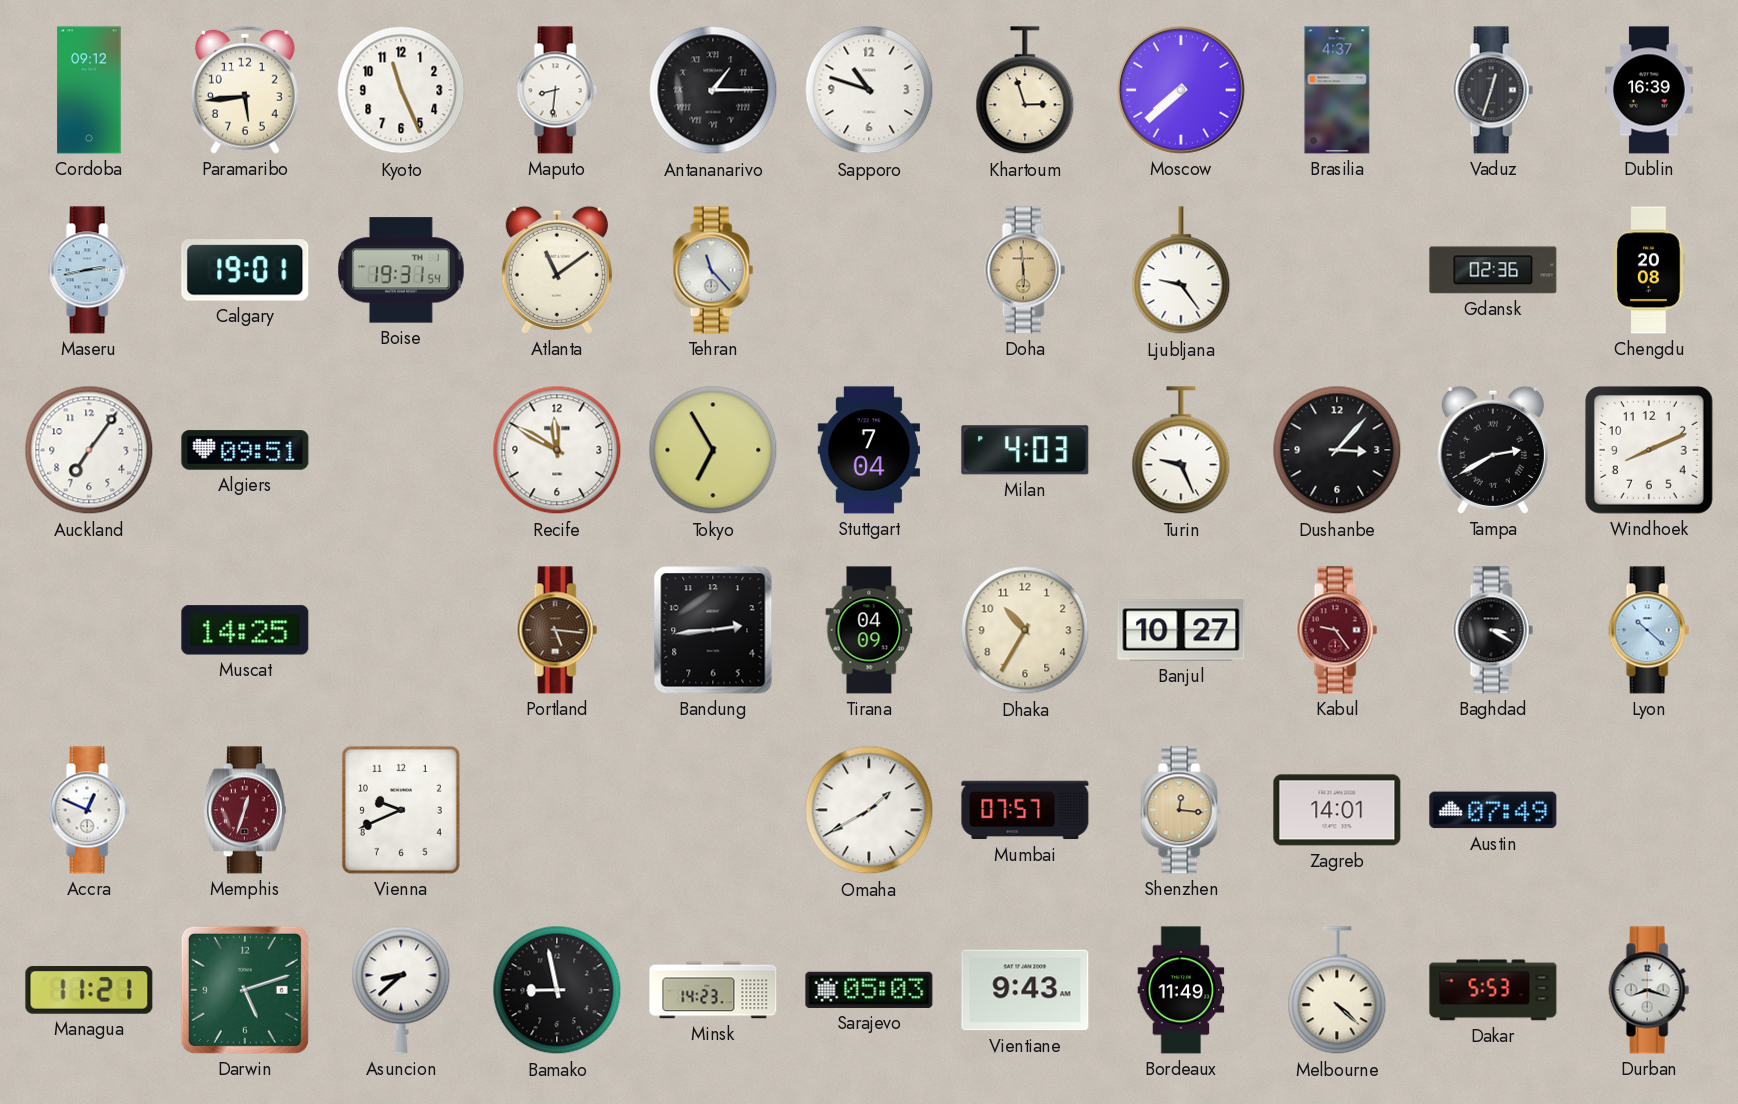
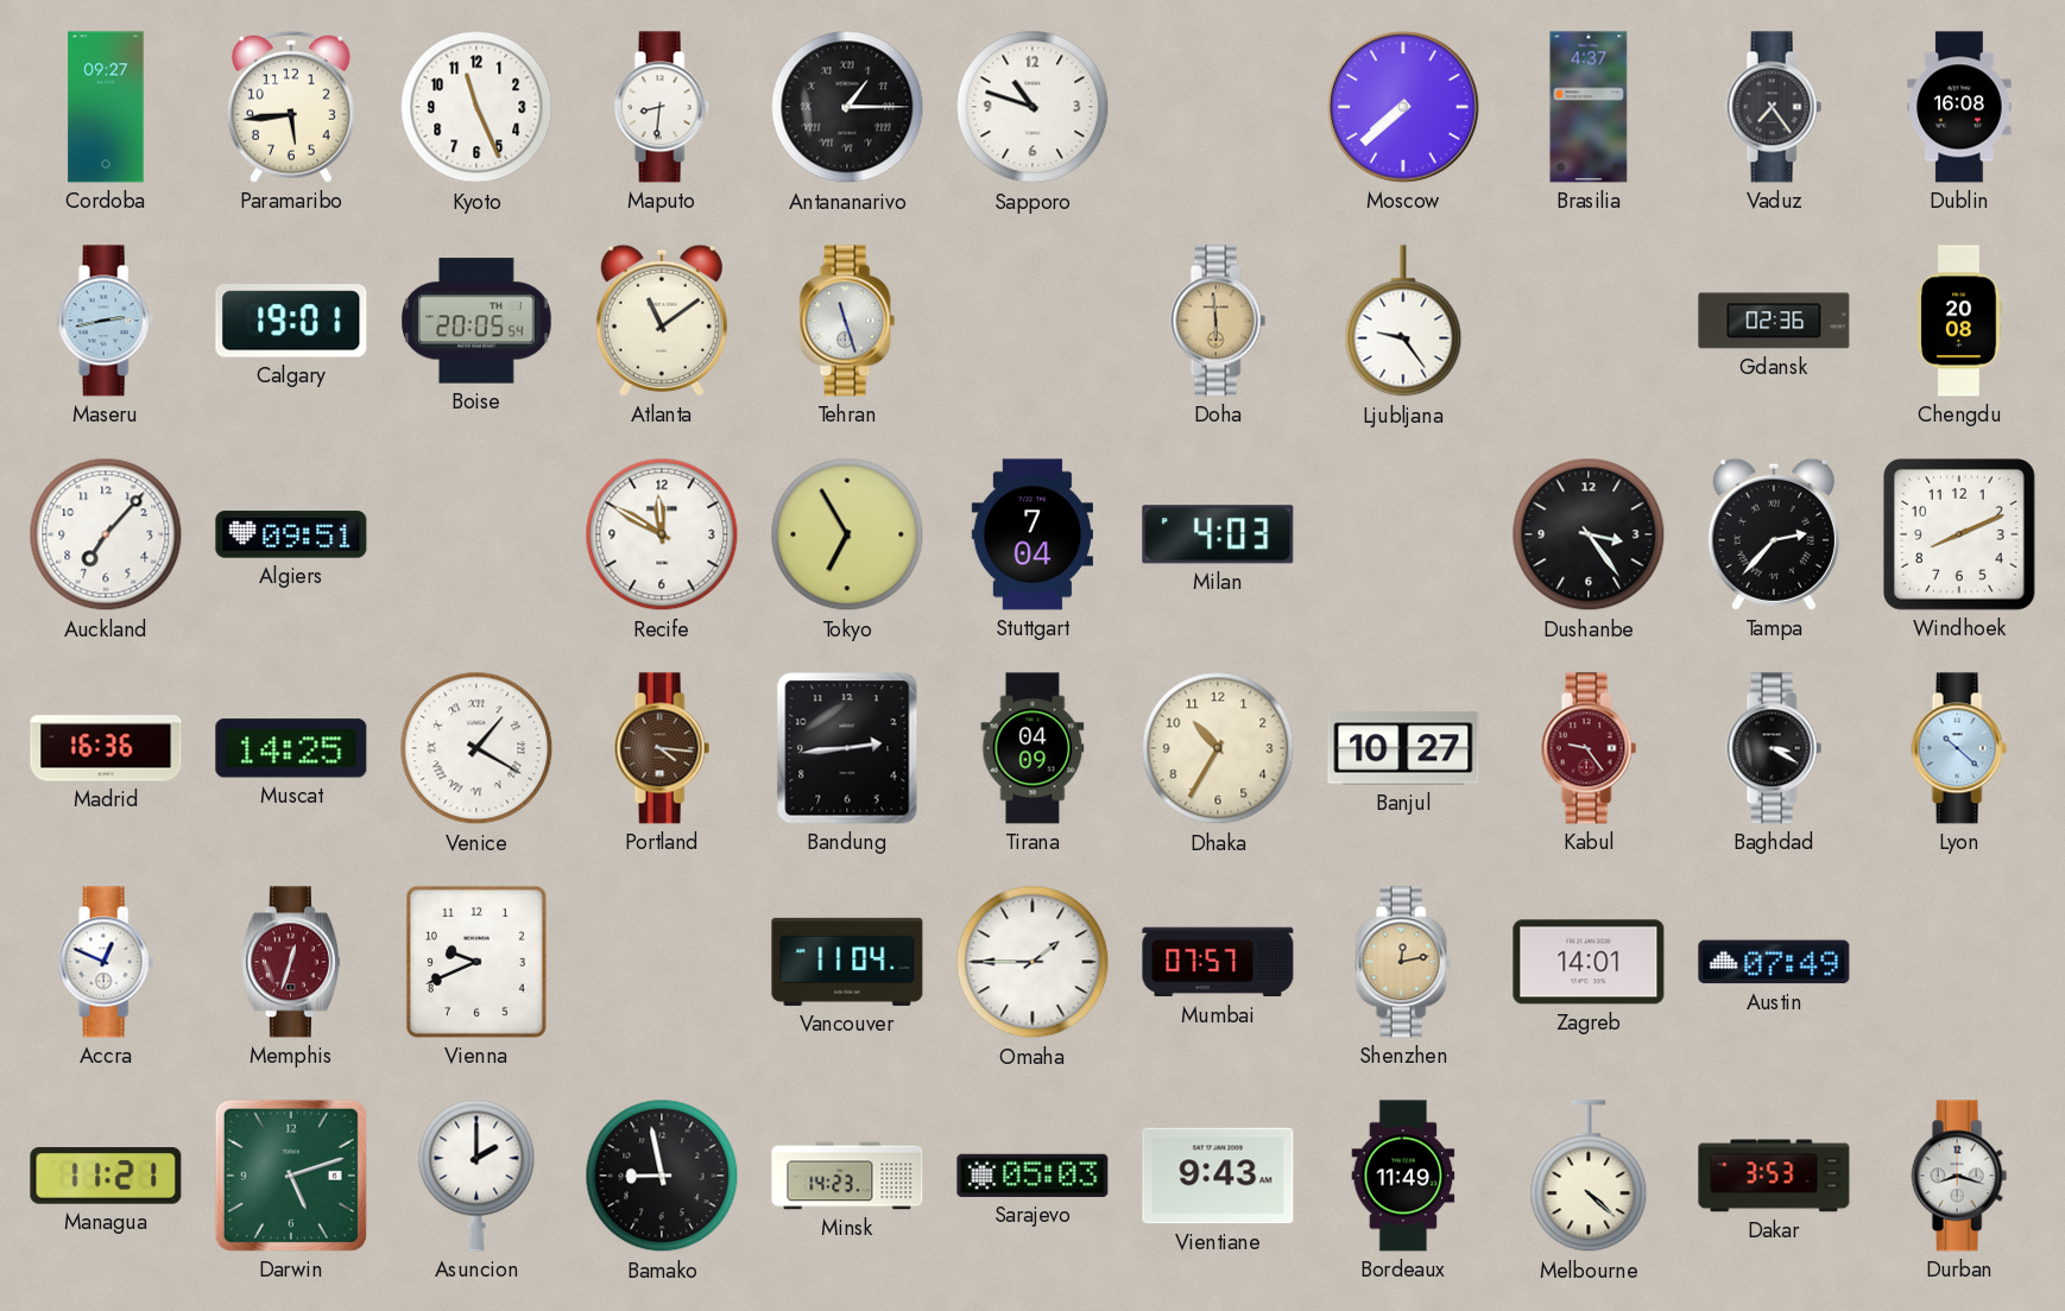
Cordoba: 09:12 -> 09:27
Khartoum: 2:57 -> none
Vaduz: 12:33 -> 7:24
Dublin: 16:39 -> 16:08
Boise: 19:31 -> 20:05
Tehran: 11:23 -> 11:27
Auckland: 7:06 -> 7:07
Turin: 9:26 -> none
Dushanbe: 3:07 -> 3:24
Tampa: 2:40 -> 2:37
Madrid: none -> 16:36
Venice: none -> 1:20
Portland: 5:16 -> 4:16
Vancouver: none -> 11:04
Omaha: 1:40 -> 1:45
Shenzhen: 12:16 -> 12:13
Asuncion: 8:38 -> 2:00
Dakar: 5:53 -> 3:53
